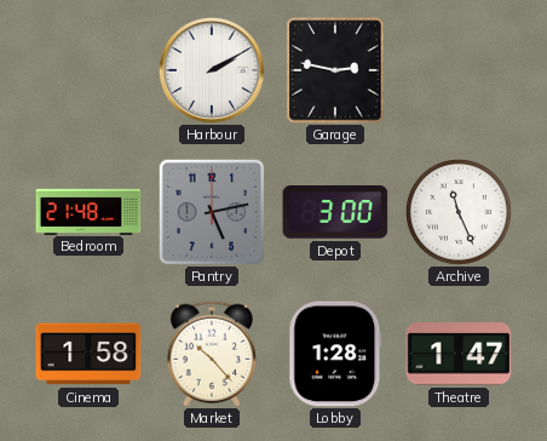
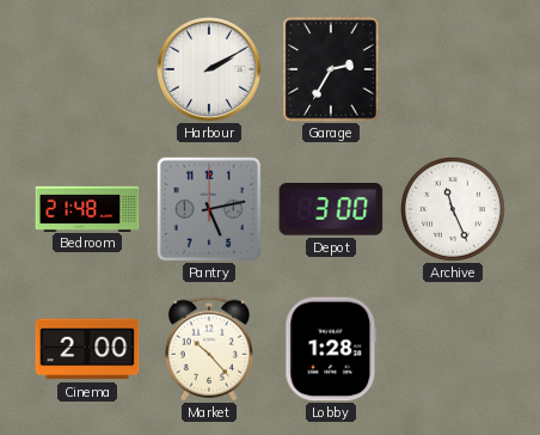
Garage: 2:47 -> 2:35
Cinema: 1:58 -> 2:00
Theatre: 1:47 -> none
